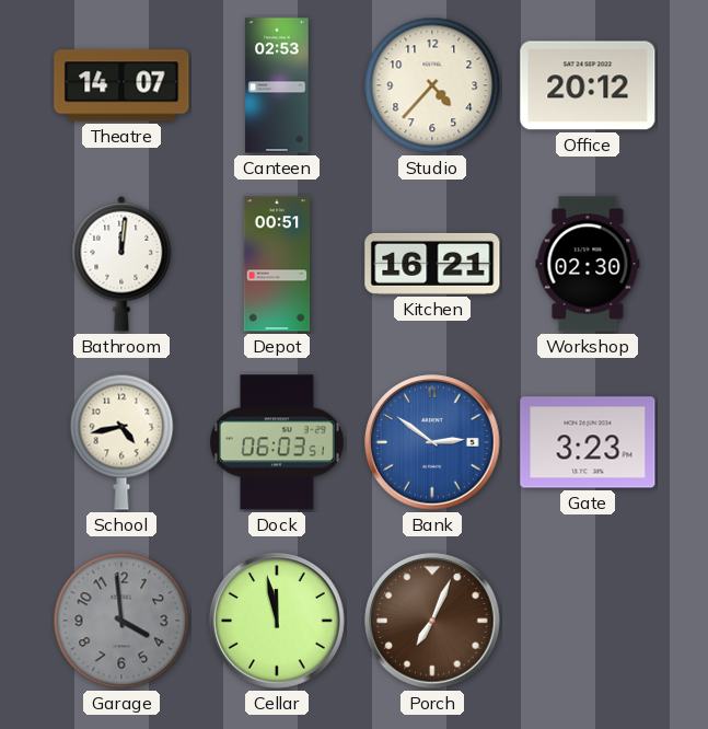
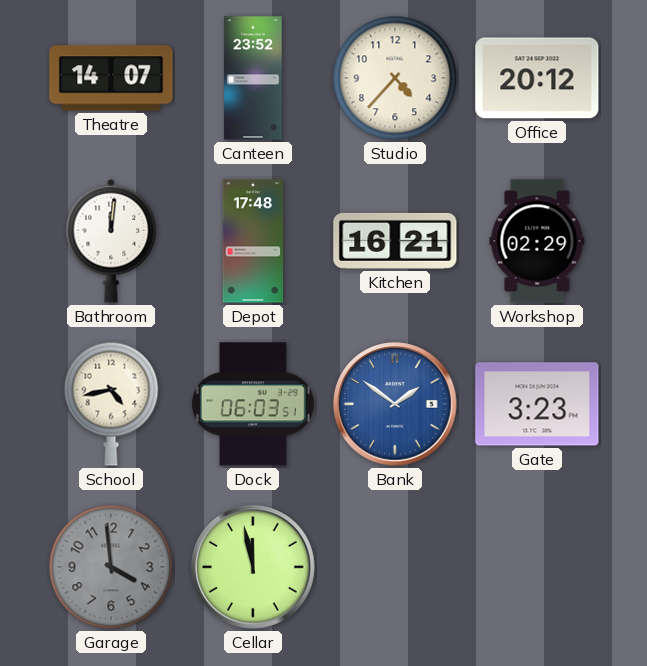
Canteen: 02:53 -> 23:52
Depot: 00:51 -> 17:48
Workshop: 02:30 -> 02:29
Bank: 2:51 -> 1:51
Porch: 7:04 -> none
